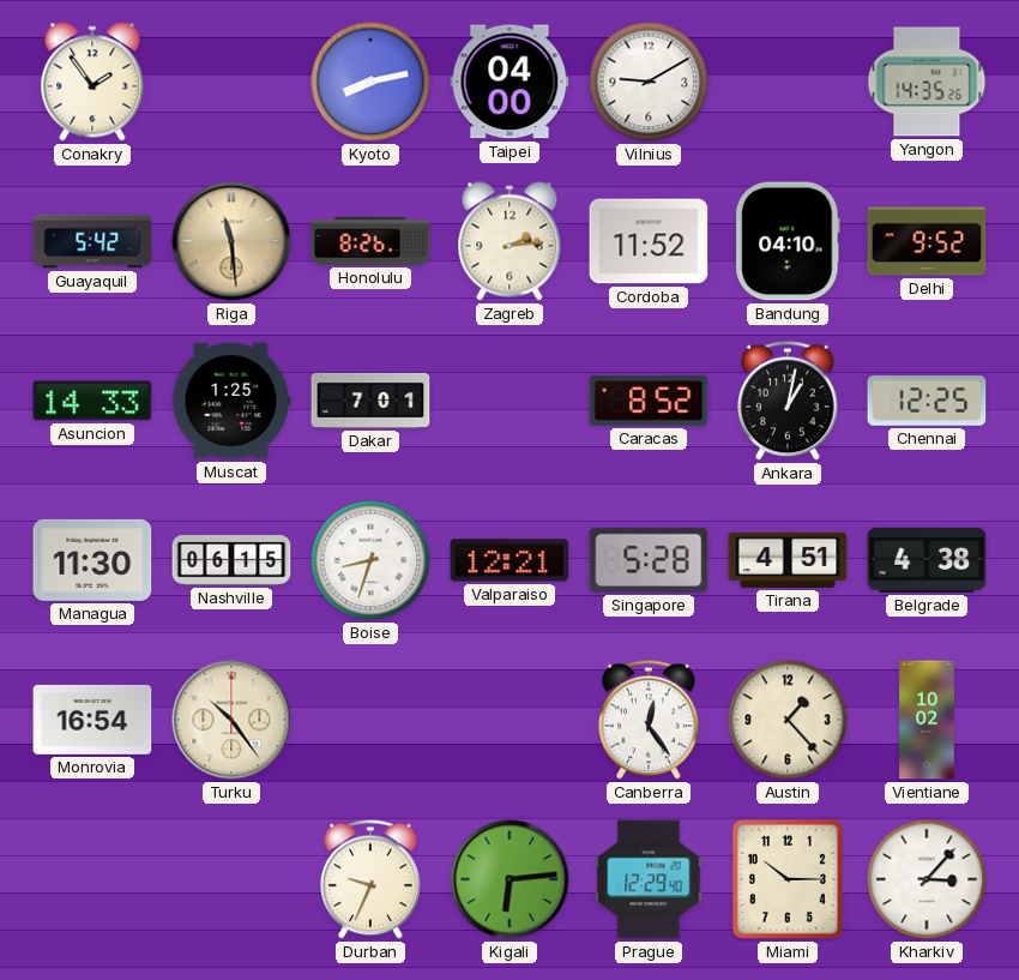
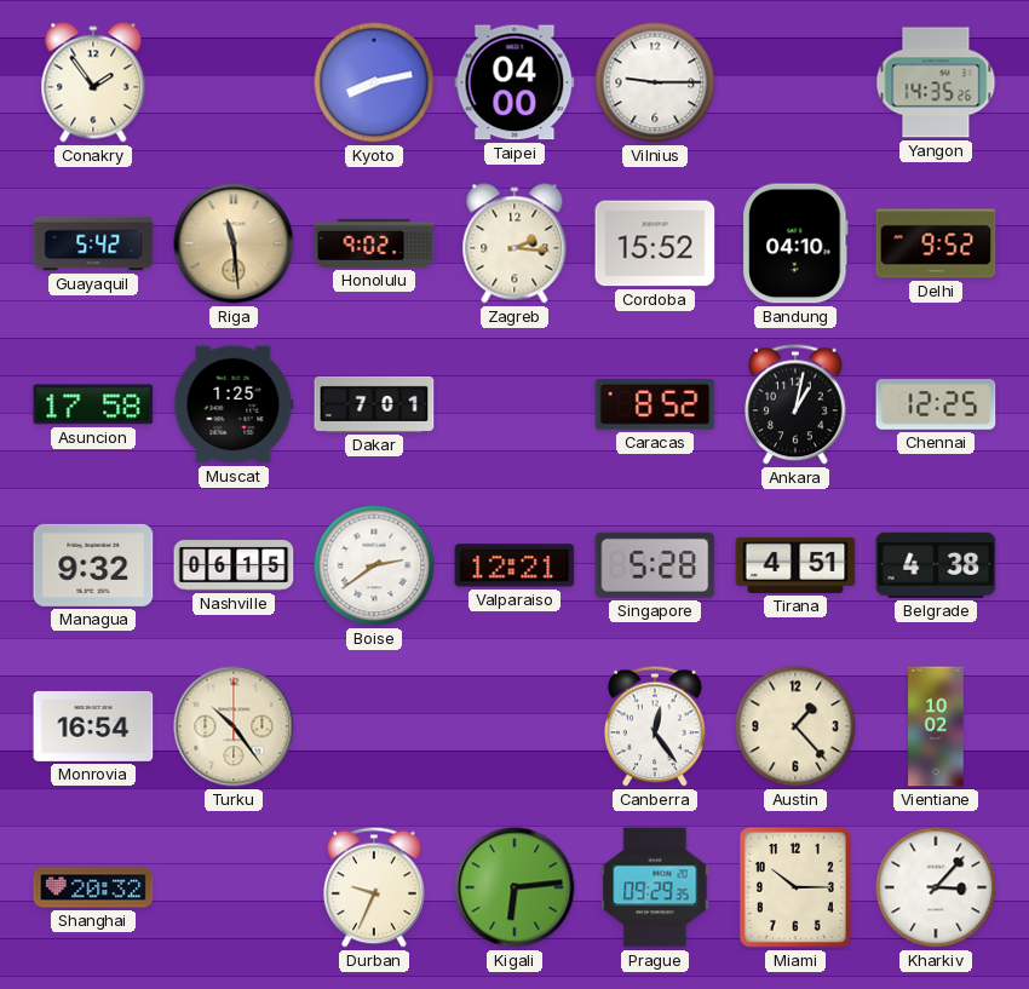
Vilnius: 9:10 -> 9:15
Honolulu: 8:26 -> 9:02
Zagreb: 2:14 -> 2:16
Cordoba: 11:52 -> 15:52
Asuncion: 14:33 -> 17:58
Managua: 11:30 -> 9:32
Boise: 8:33 -> 2:39
Shanghai: none -> 20:32
Prague: 12:29 -> 09:29
